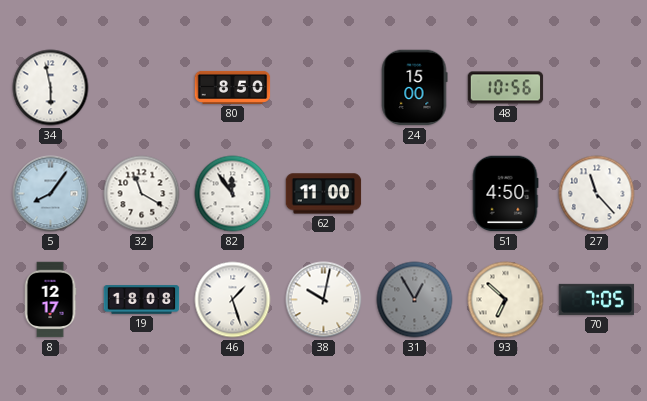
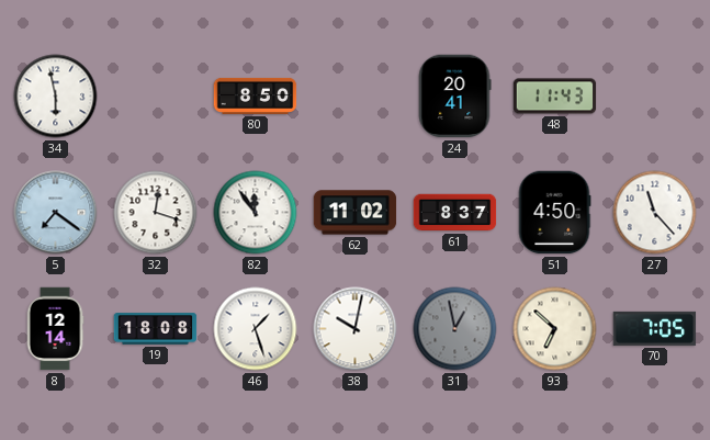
24: 15:00 -> 20:41
48: 10:56 -> 11:43
5: 8:06 -> 7:21
32: 11:20 -> 12:18
62: 11:00 -> 11:02
61: none -> 8:37
8: 12:17 -> 12:14
31: 12:55 -> 12:58
